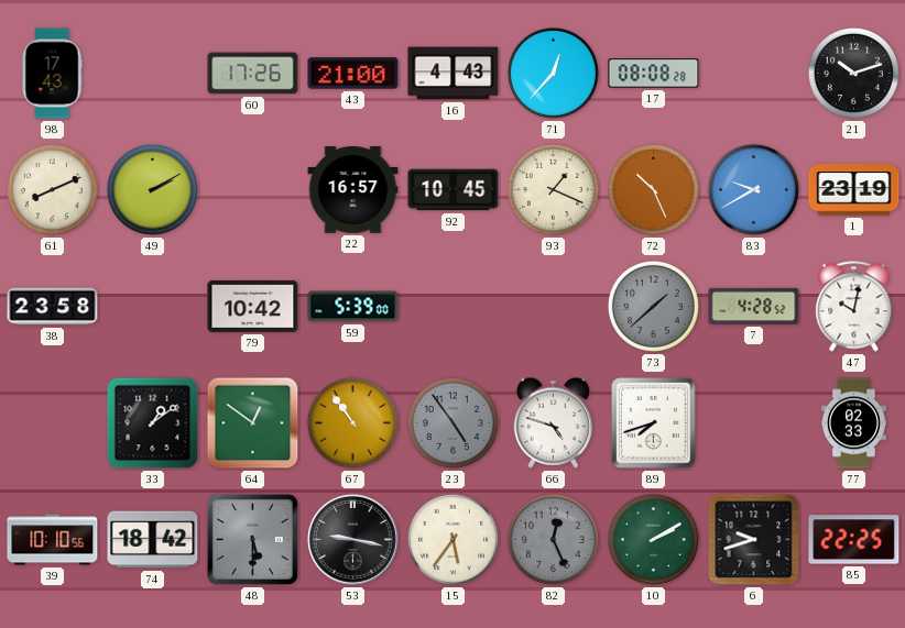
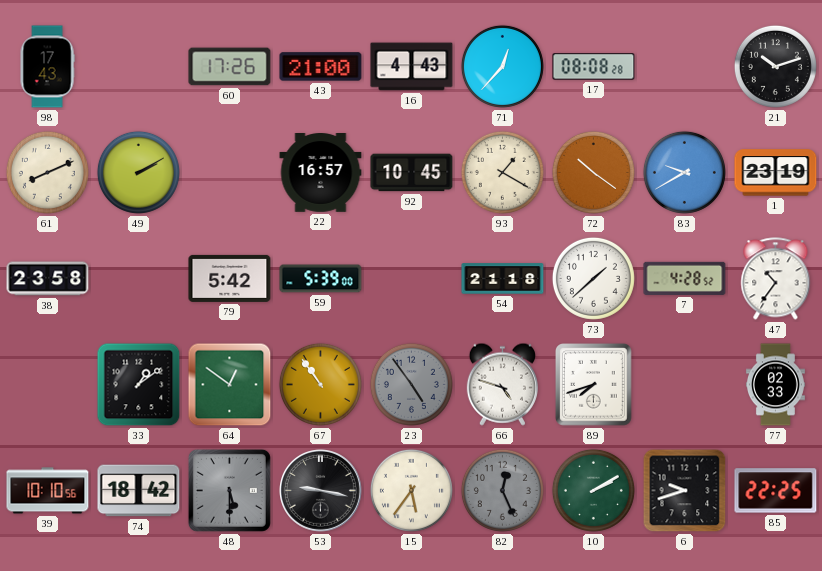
93: 1:19 -> 1:20
72: 10:26 -> 10:21
79: 10:42 -> 5:42
54: none -> 21:18
73 dial: grey -> white
47: 10:02 -> 10:36
